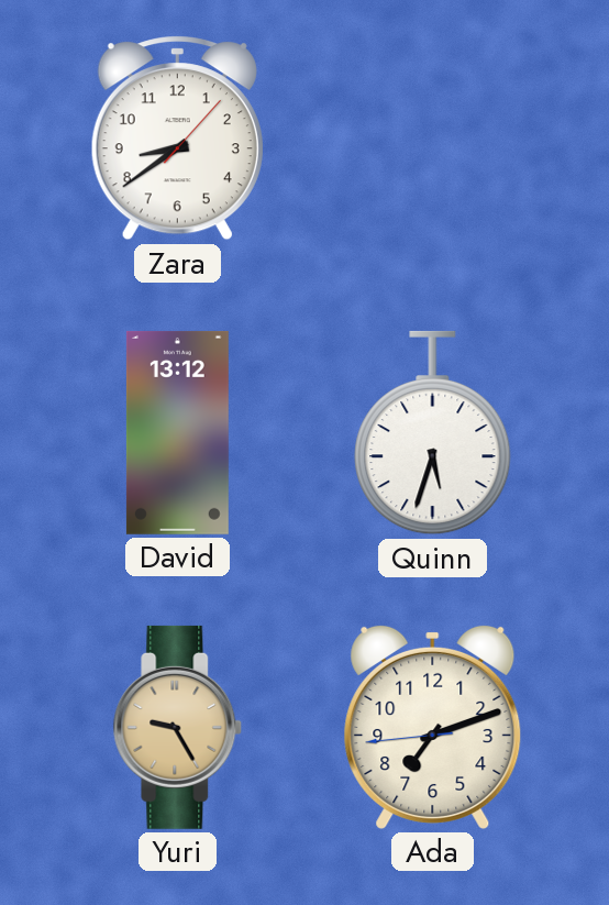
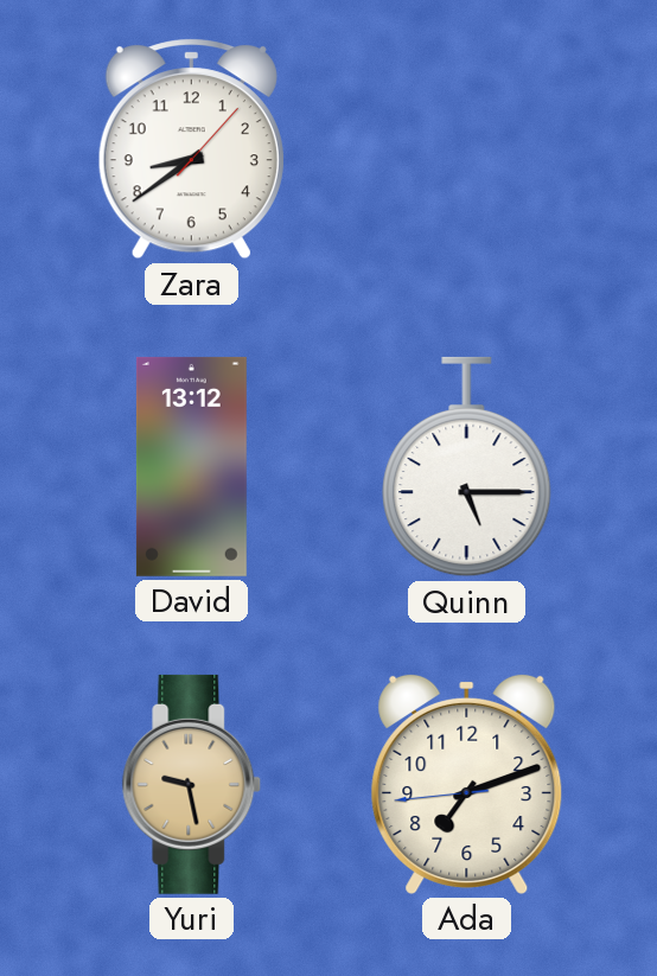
Quinn: 5:33 -> 5:15
Yuri: 9:25 -> 9:28
